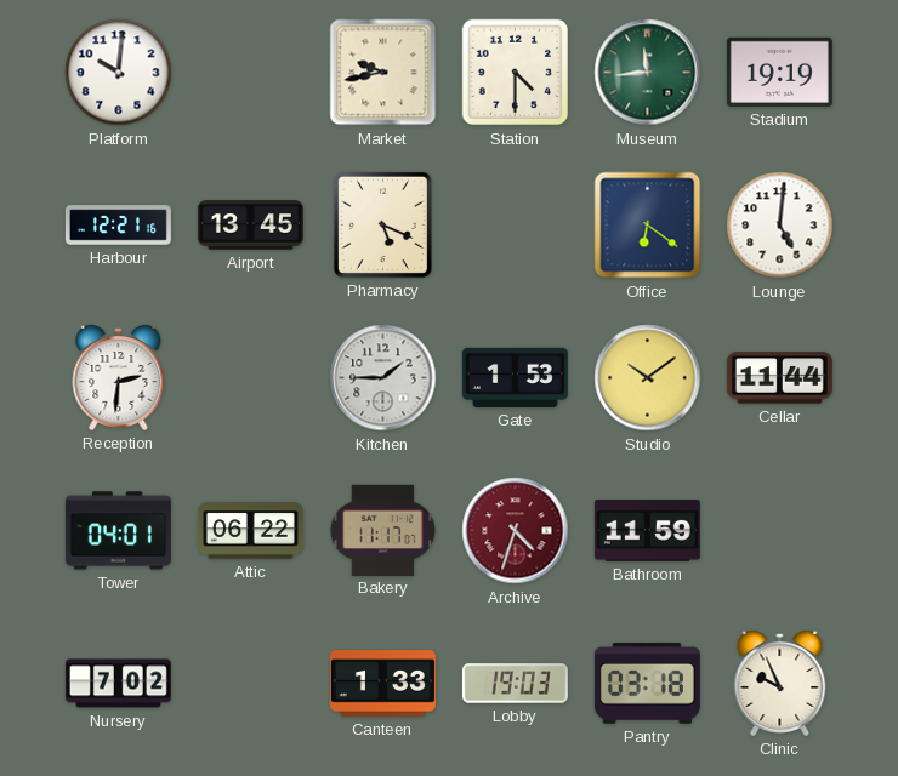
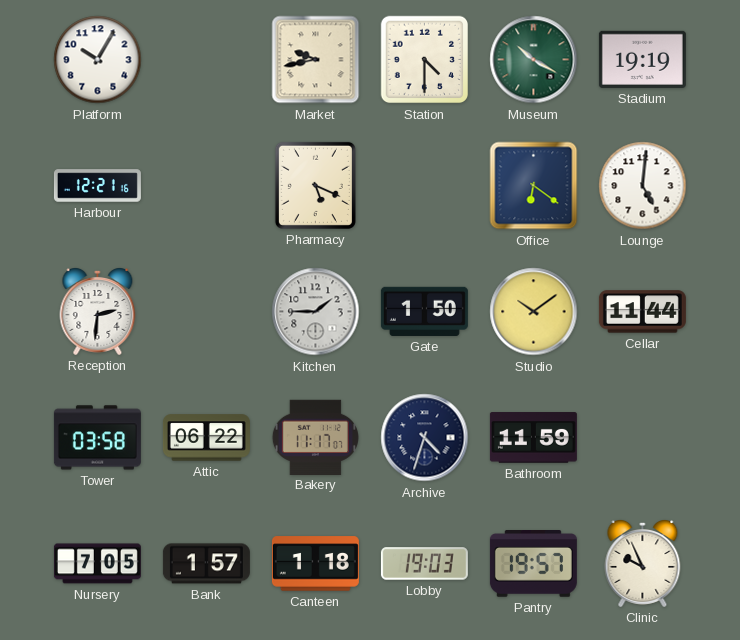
Platform: 10:01 -> 10:05
Museum: 11:44 -> 10:20
Airport: 13:45 -> none
Gate: 1:53 -> 1:50
Tower: 04:01 -> 03:58
Archive dial: burgundy -> navy
Nursery: 7:02 -> 7:05
Bank: none -> 1:57
Canteen: 1:33 -> 1:18
Pantry: 03:18 -> 19:57
